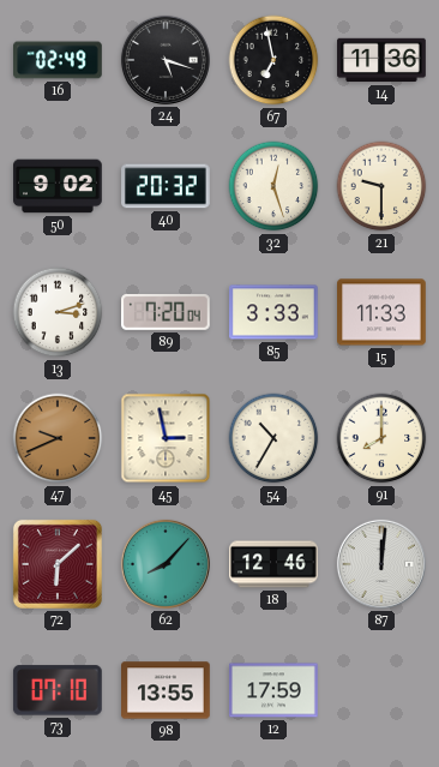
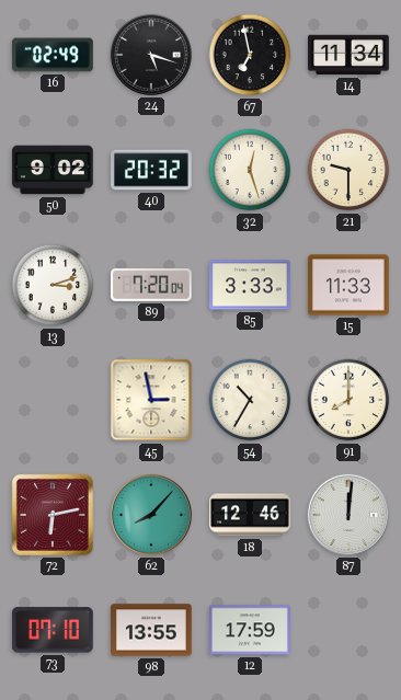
14: 11:36 -> 11:34
47: 9:41 -> none
72: 6:08 -> 6:13
